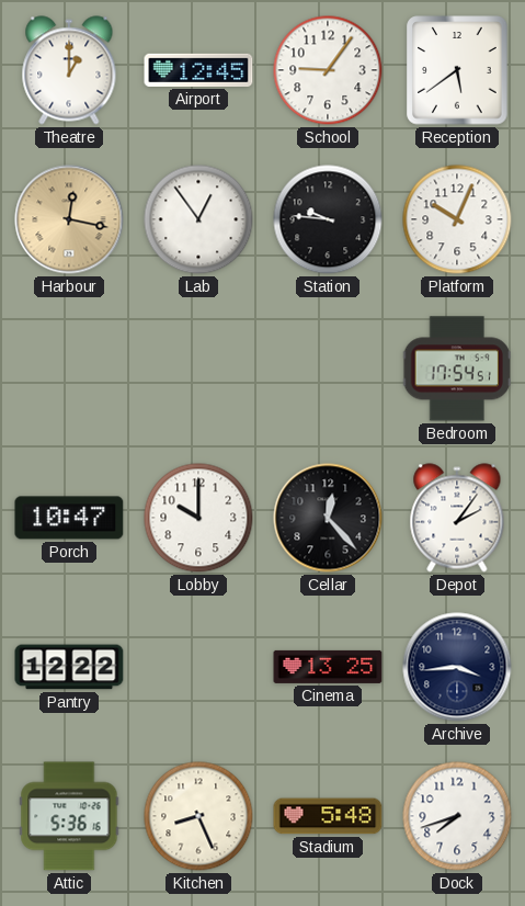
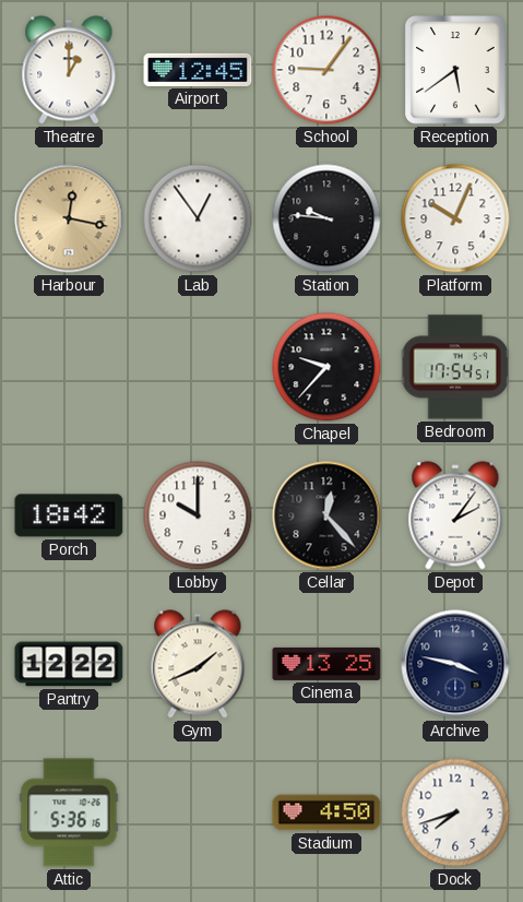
Chapel: none -> 9:37
Porch: 10:47 -> 18:42
Gym: none -> 1:41
Archive: 3:44 -> 3:47
Kitchen: 8:26 -> none
Stadium: 5:48 -> 4:50
